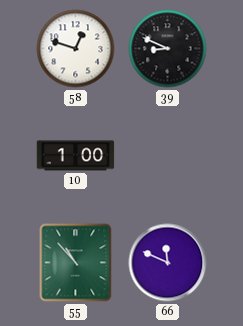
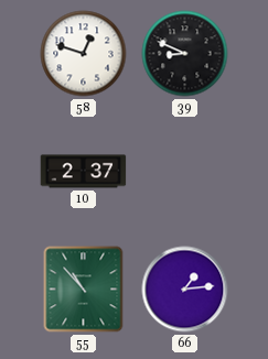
10: 1:00 -> 2:37
66: 11:49 -> 1:14
